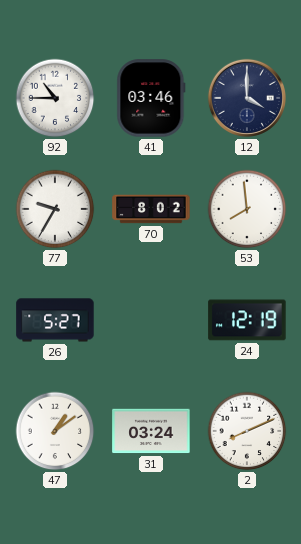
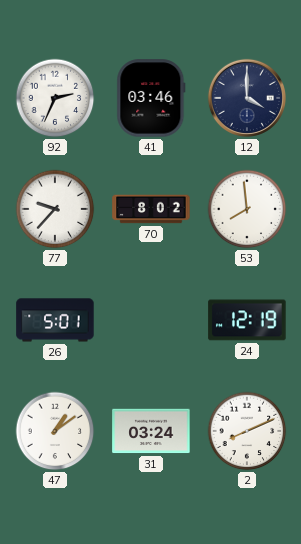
92: 10:45 -> 2:34
77: 9:35 -> 9:37
26: 5:27 -> 5:01
